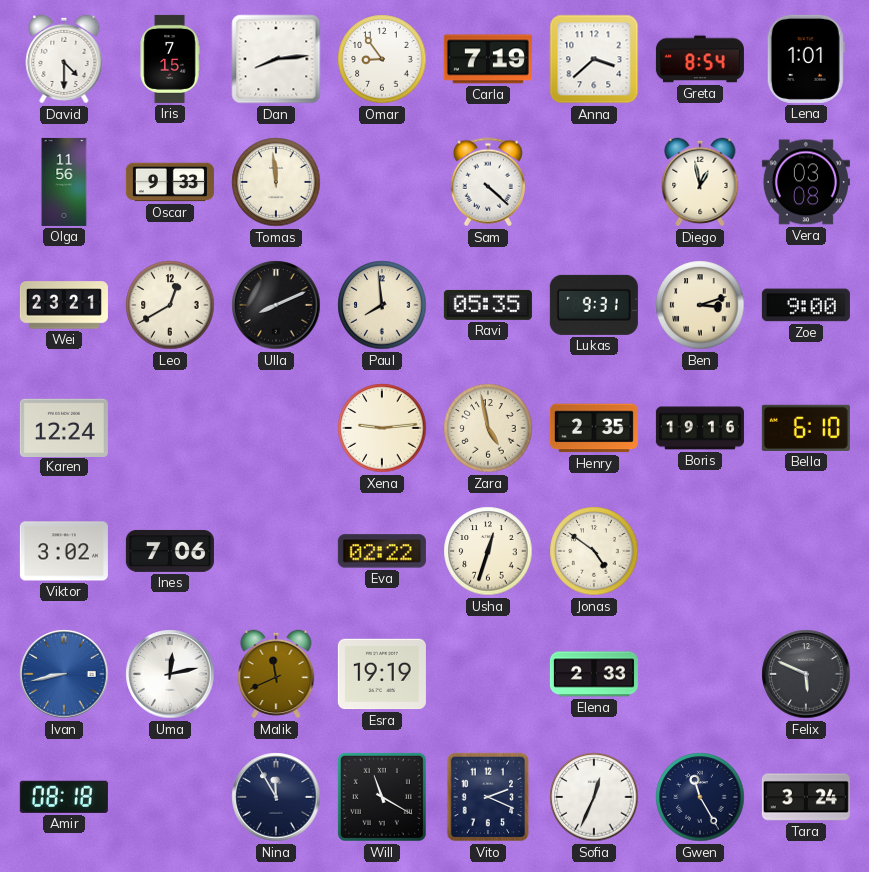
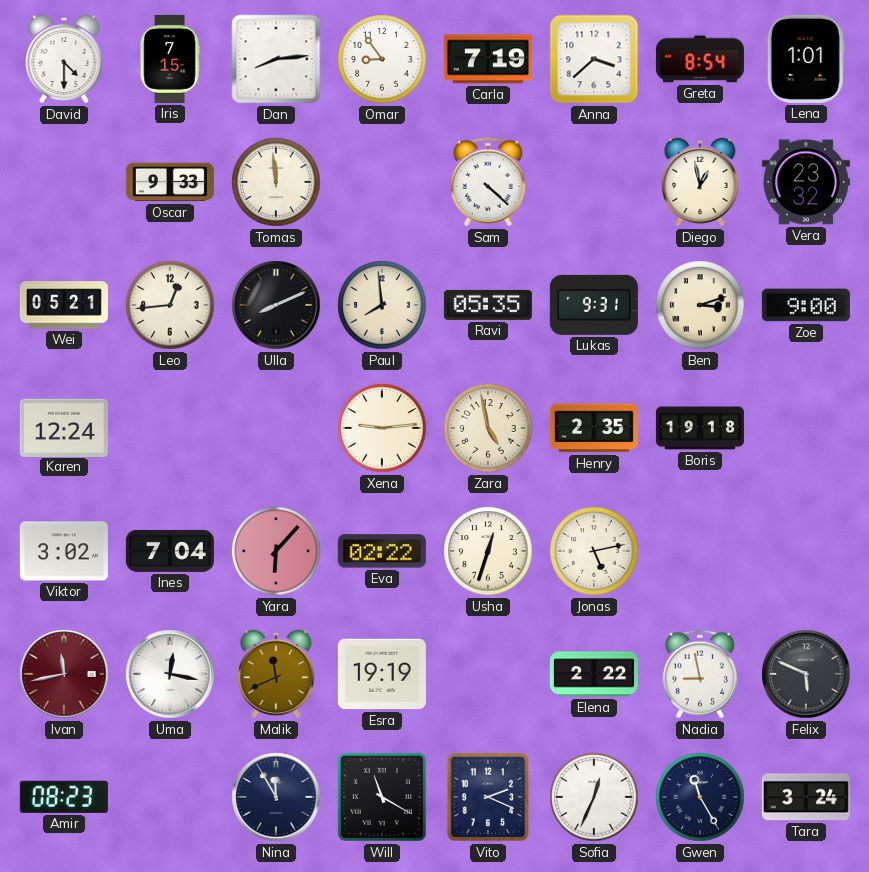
Olga: 11:56 -> none
Vera: 03:08 -> 23:32
Wei: 23:21 -> 05:21
Leo: 12:40 -> 12:44
Boris: 19:16 -> 19:18
Bella: 6:10 -> none
Ines: 7:06 -> 7:04
Yara: none -> 6:07
Jonas: 4:51 -> 5:13
Ivan: 8:43 -> 11:43
Ivan dial: blue -> burgundy
Uma: 12:13 -> 12:17
Elena: 2:33 -> 2:22
Nadia: none -> 8:58
Amir: 08:18 -> 08:23
